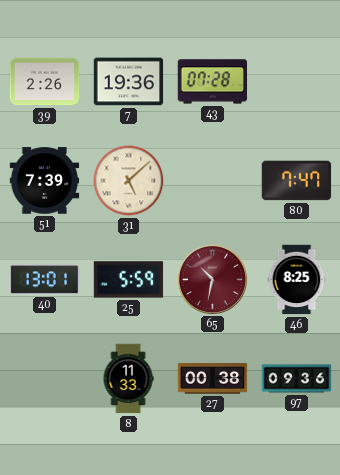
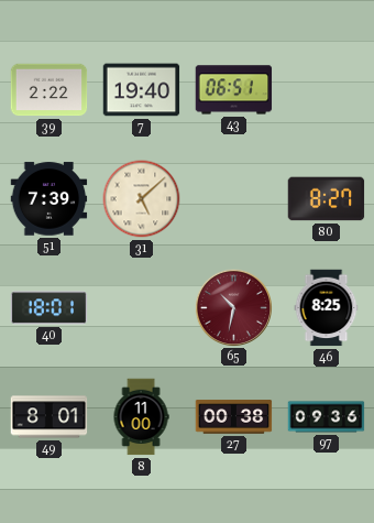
39: 2:26 -> 2:22
7: 19:36 -> 19:40
43: 07:28 -> 06:51
80: 7:47 -> 8:27
40: 13:01 -> 18:01
25: 5:59 -> none
49: none -> 8:01
8: 11:33 -> 11:00
